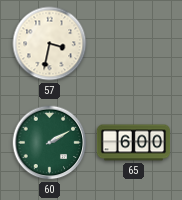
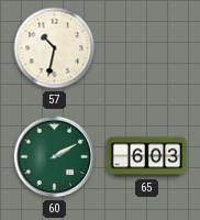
57: 3:32 -> 10:32
65: 6:00 -> 6:03
